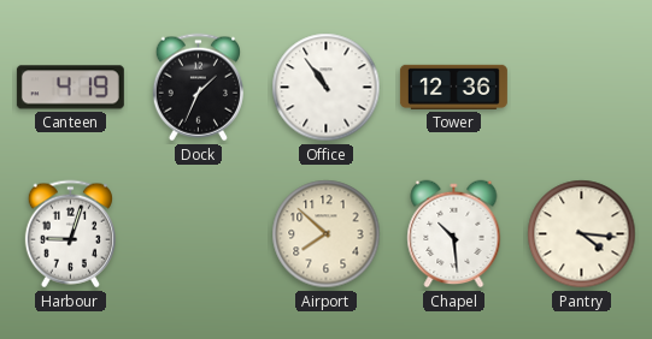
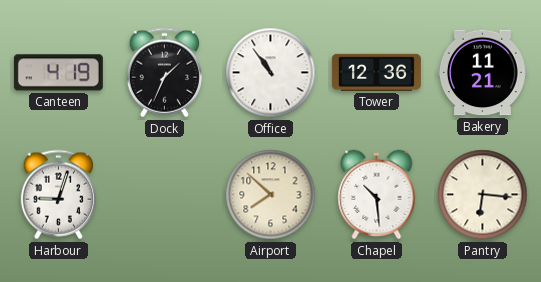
Bakery: none -> 11:21
Pantry: 4:16 -> 6:16
